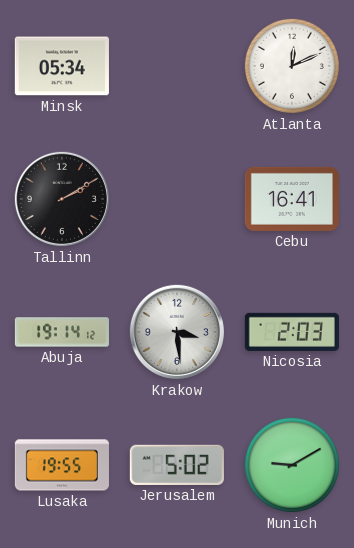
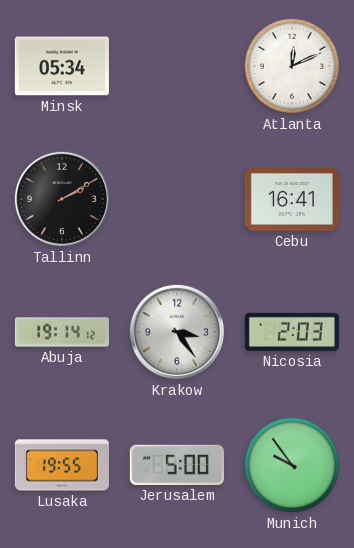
Krakow: 3:29 -> 3:24
Jerusalem: 5:02 -> 5:00
Munich: 9:10 -> 9:54
